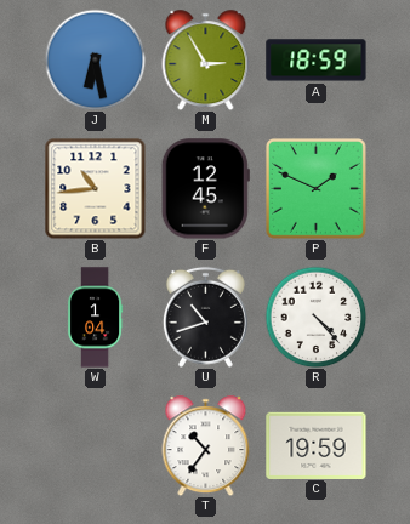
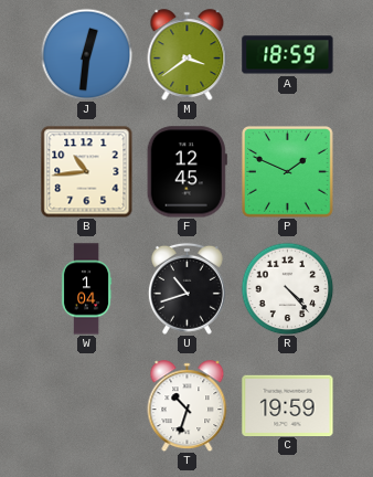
J: 6:28 -> 12:31
M: 2:55 -> 3:39
T: 10:36 -> 10:33
